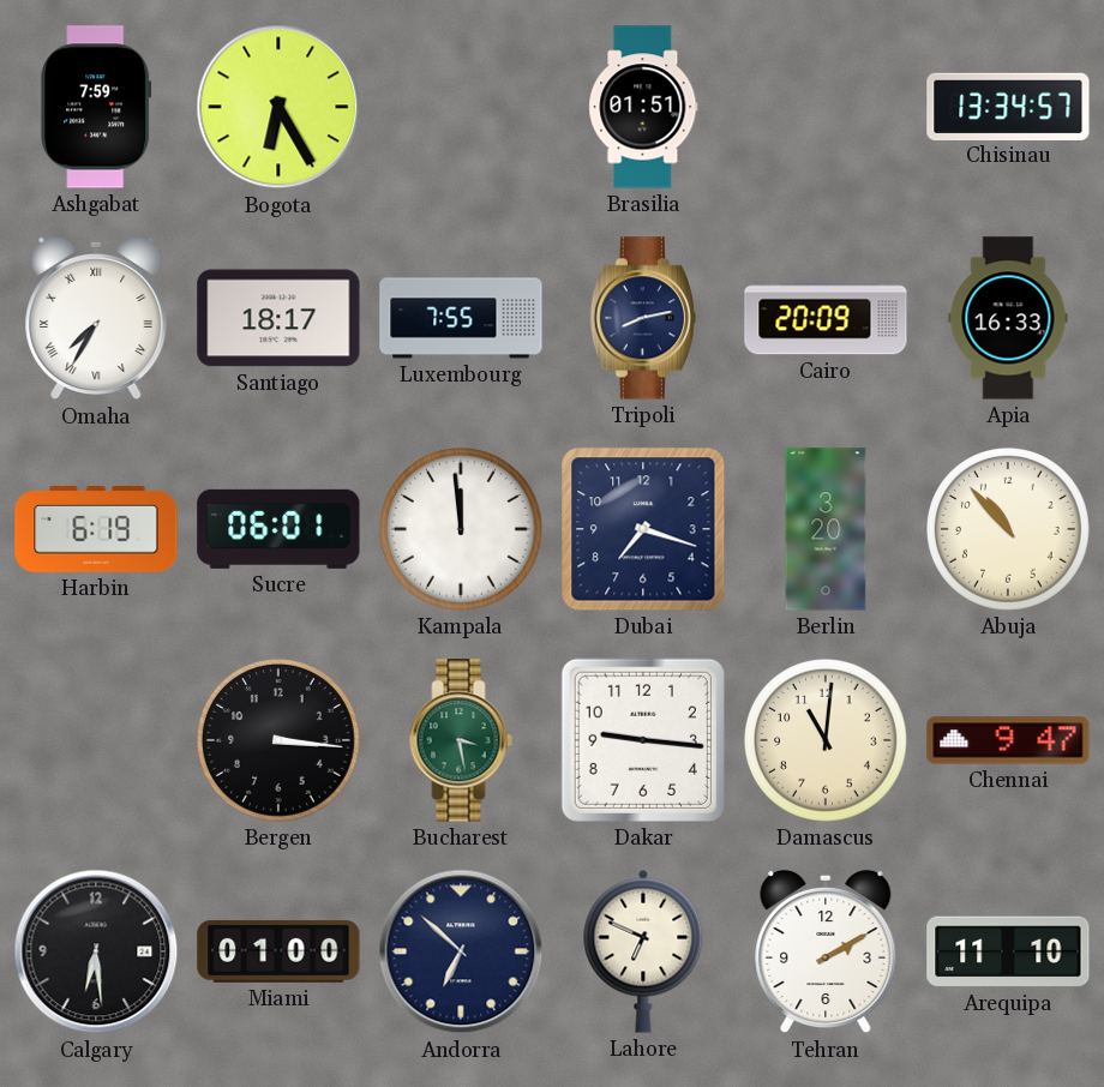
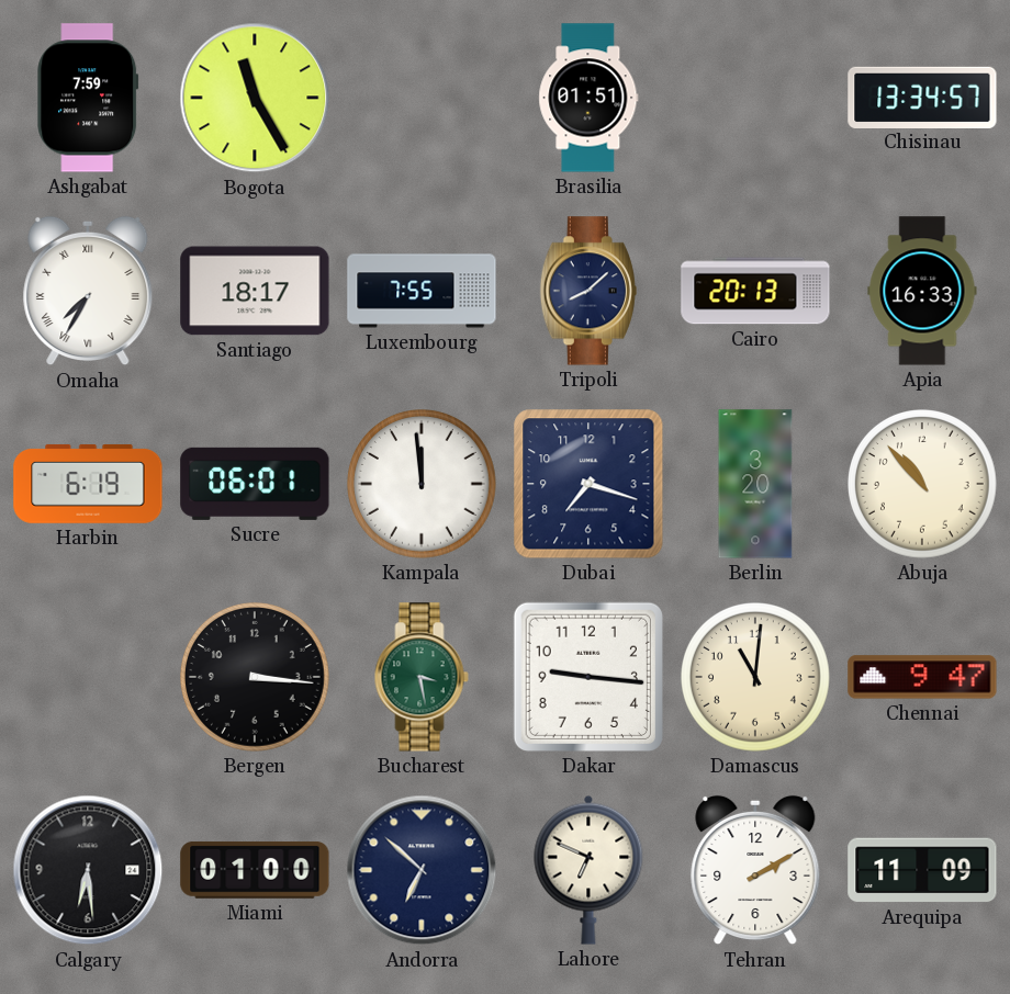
Bogota: 6:25 -> 11:25
Tripoli: 8:13 -> 8:08
Cairo: 20:09 -> 20:13
Arequipa: 11:10 -> 11:09
